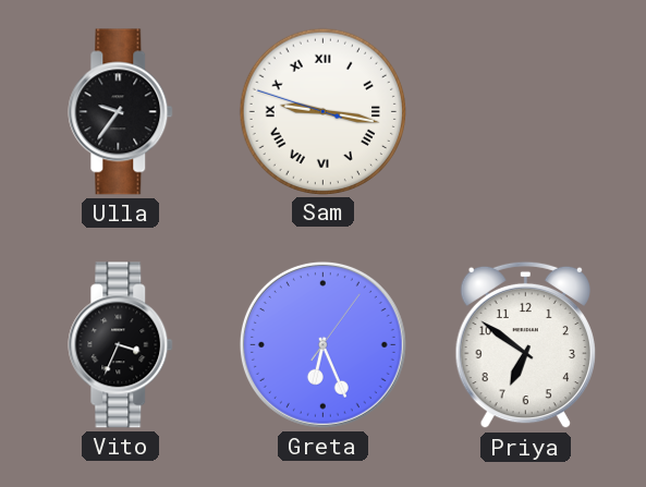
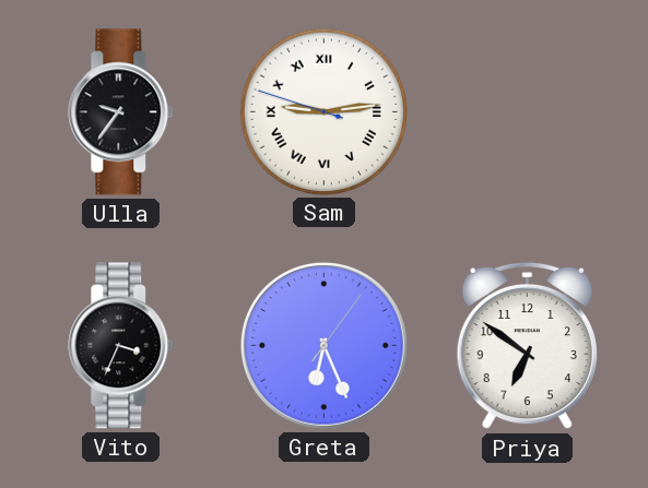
Sam: 9:16 -> 9:13
